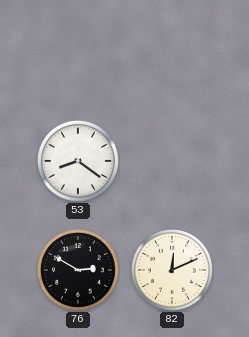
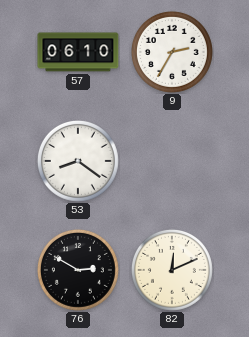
57: none -> 06:10
9: none -> 2:35
